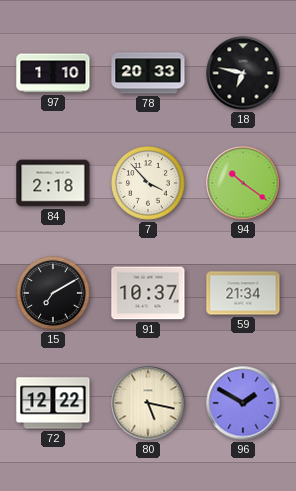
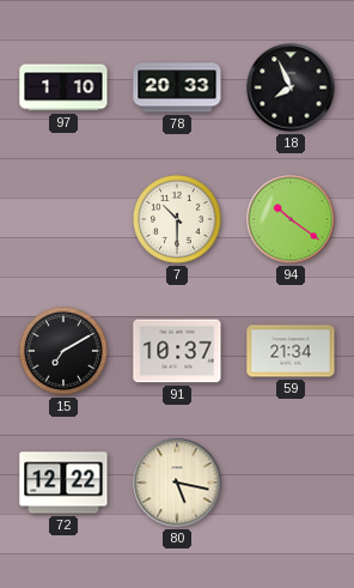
18: 6:47 -> 7:56
84: 2:18 -> none
7: 3:53 -> 10:30
96: 1:50 -> none
